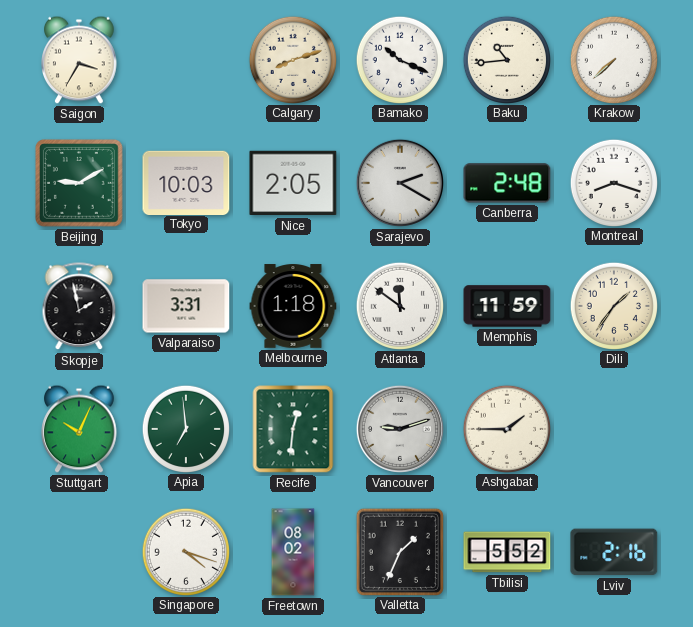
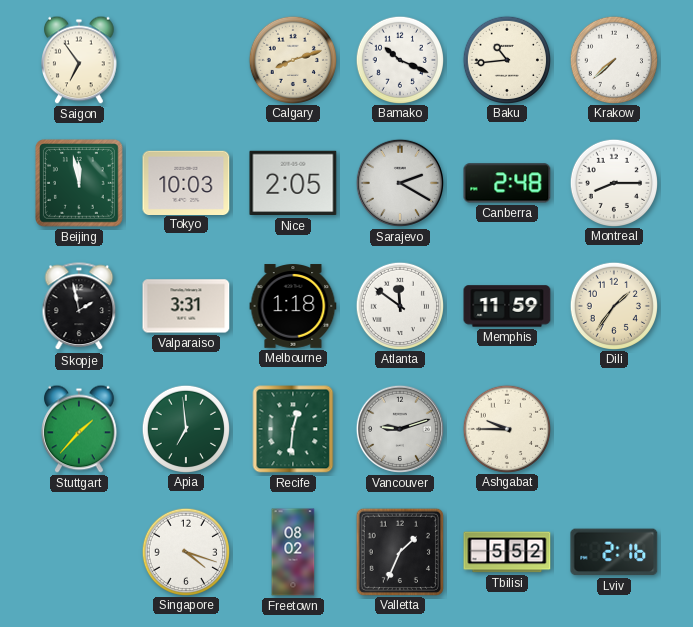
Saigon: 3:35 -> 6:54
Beijing: 9:10 -> 11:58
Montreal: 8:18 -> 8:15
Stuttgart: 10:04 -> 1:37
Ashgabat: 1:45 -> 9:45
